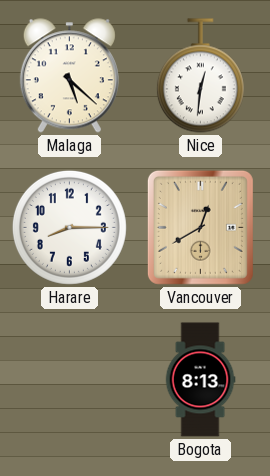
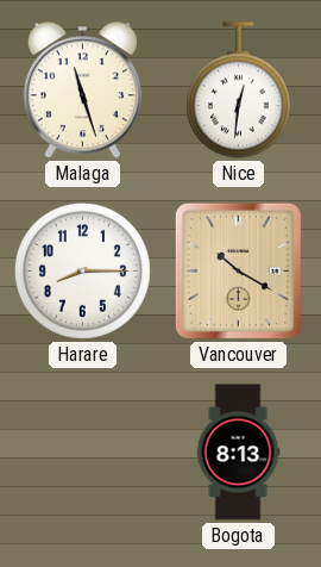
Malaga: 5:22 -> 11:27
Vancouver: 12:40 -> 10:20
